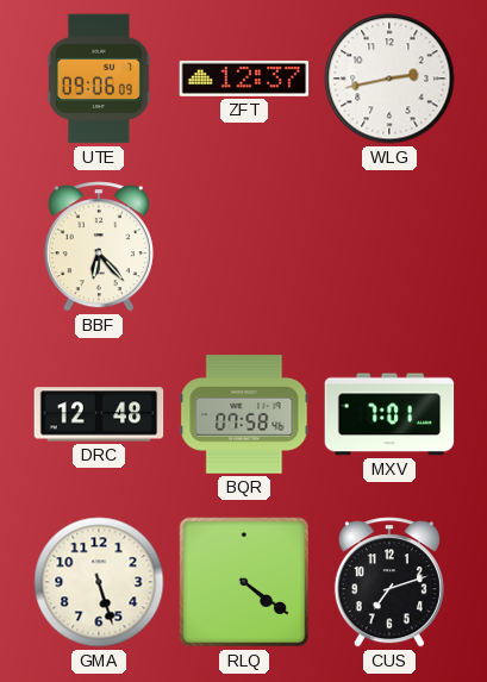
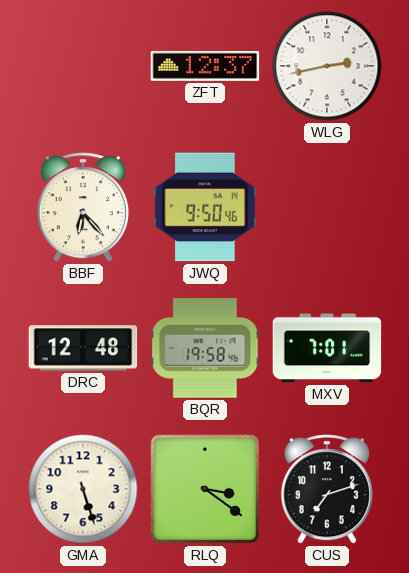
UTE: 09:06 -> none
JWQ: none -> 9:50
BQR: 07:58 -> 19:58
RLQ: 4:21 -> 3:21
